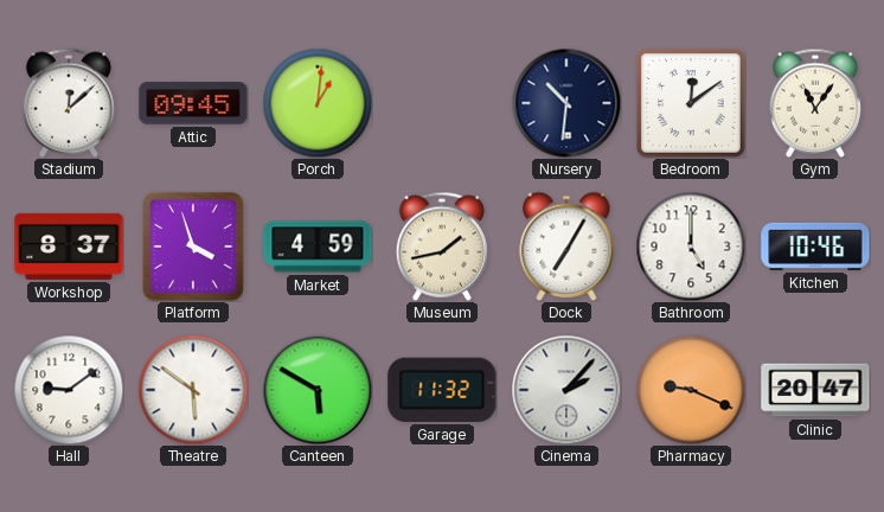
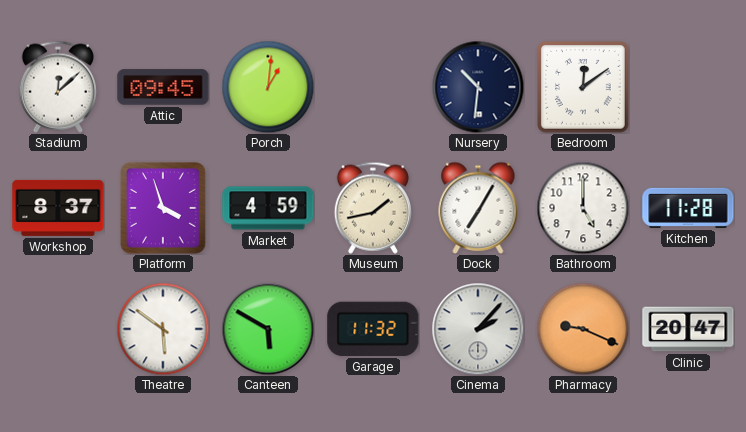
Gym: 11:06 -> none
Kitchen: 10:46 -> 11:28
Hall: 9:09 -> none
